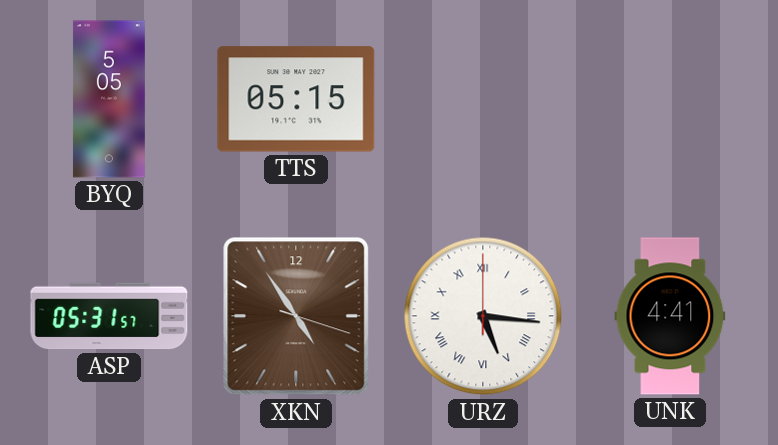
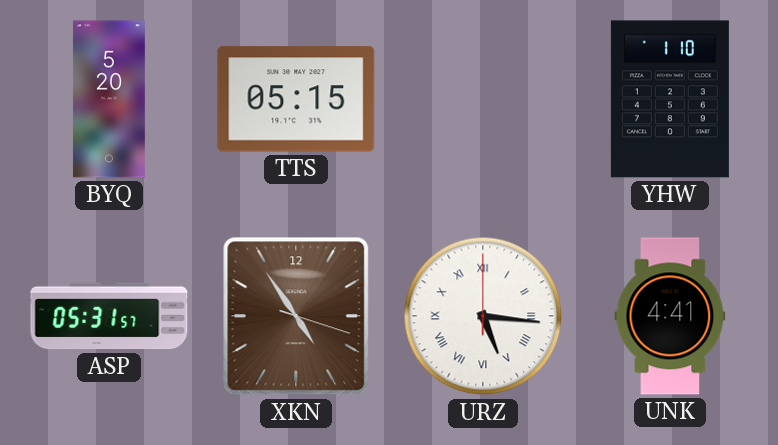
BYQ: 5:05 -> 5:20
YHW: none -> 1:10
